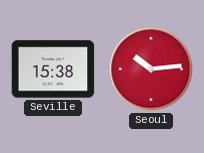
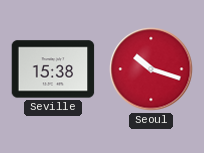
Seoul: 10:14 -> 10:18
